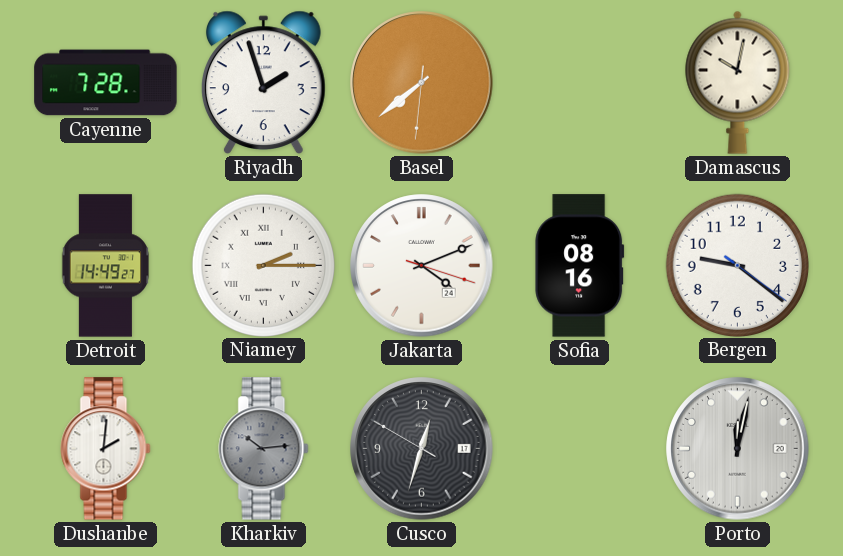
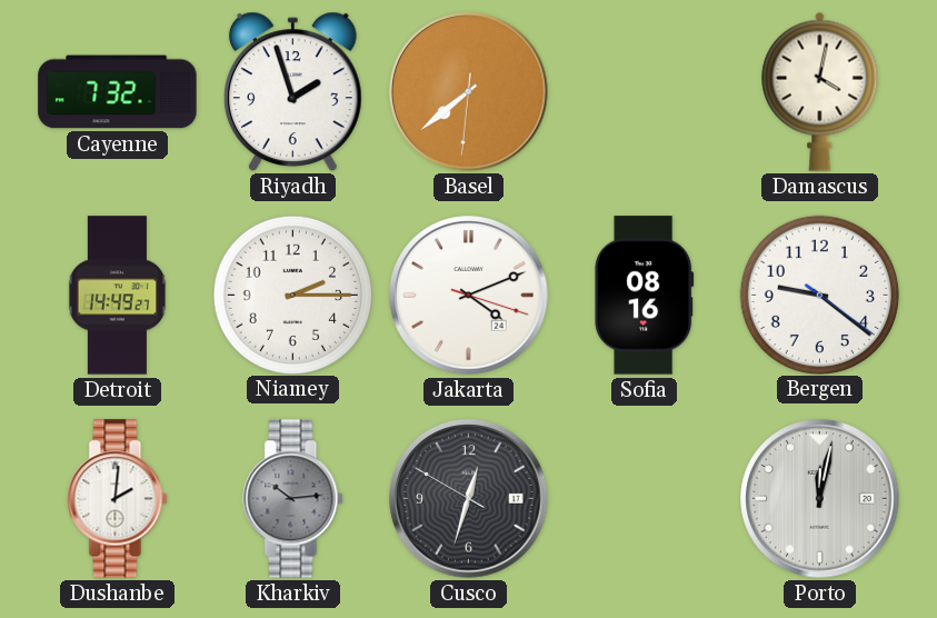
Cayenne: 7:28 -> 7:32
Damascus: 10:02 -> 4:02
Niamey numerals: Roman -> Arabic
